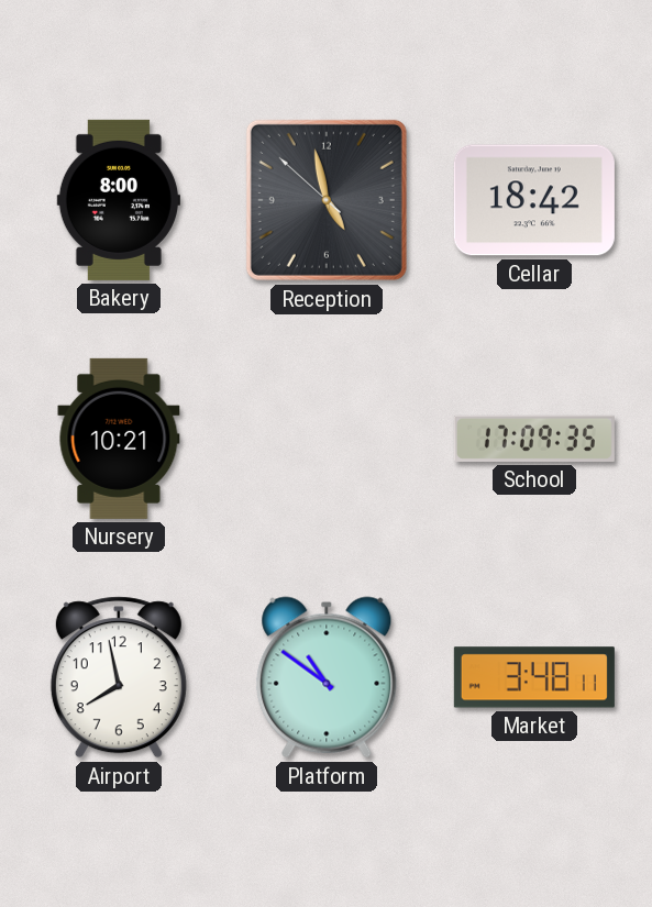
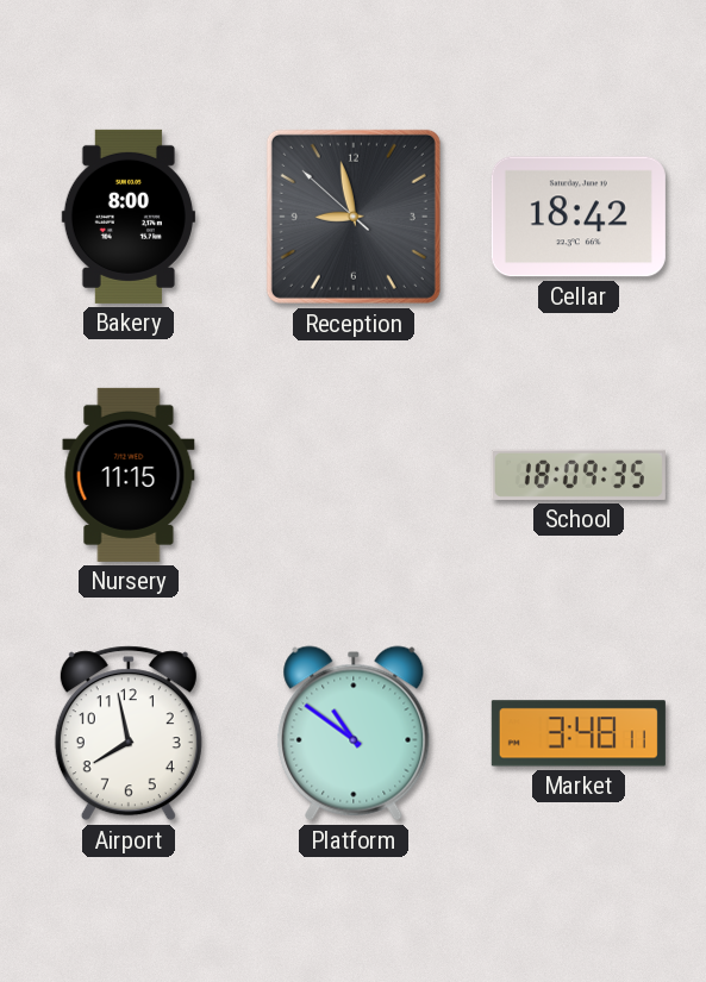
Reception: 4:57 -> 8:57
Nursery: 10:21 -> 11:15
School: 17:09 -> 18:09
